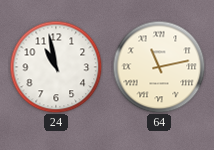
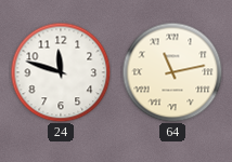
24: 10:58 -> 11:48
